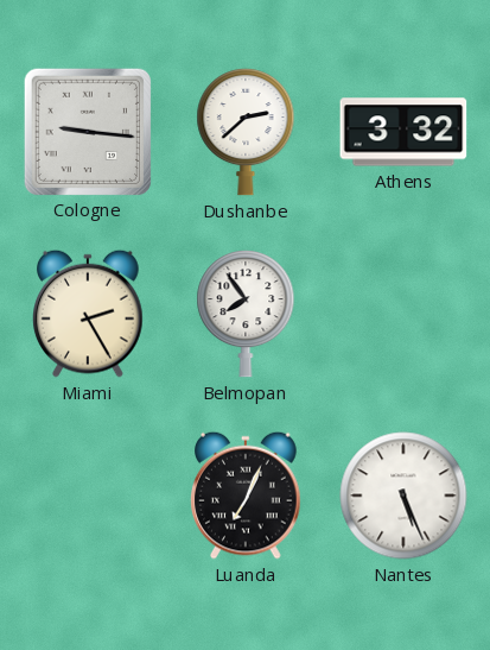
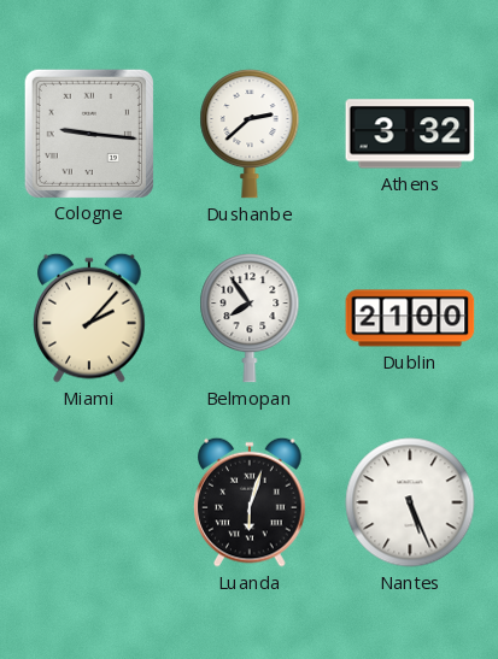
Miami: 2:25 -> 2:07
Dublin: none -> 21:00
Luanda: 7:04 -> 6:03
